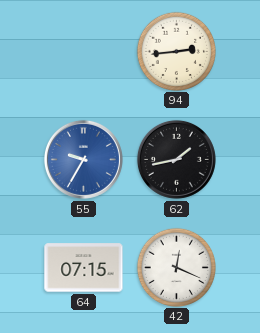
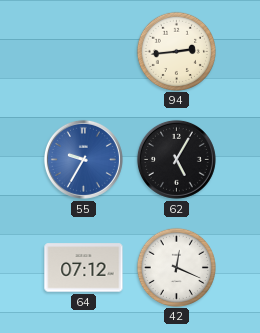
62: 1:43 -> 5:05
64: 07:15 -> 07:12
